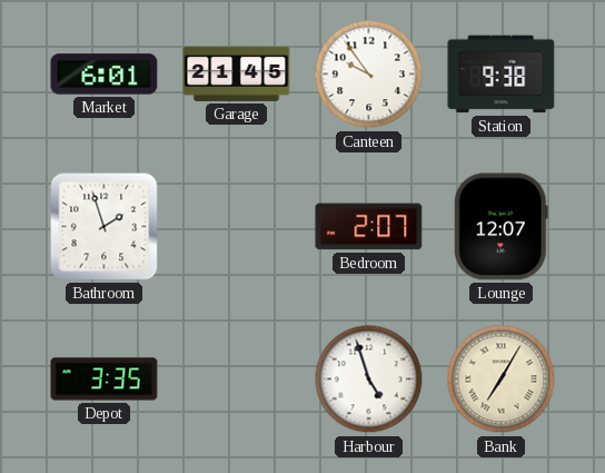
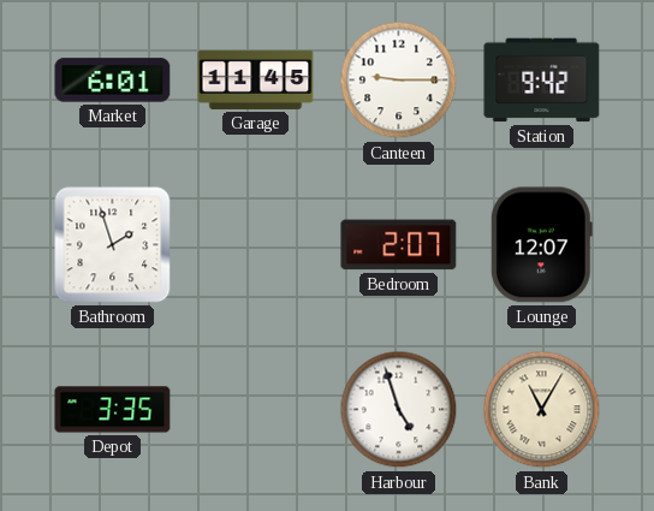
Garage: 21:45 -> 11:45
Canteen: 9:54 -> 9:15
Station: 9:38 -> 9:42
Bank: 7:05 -> 11:05
